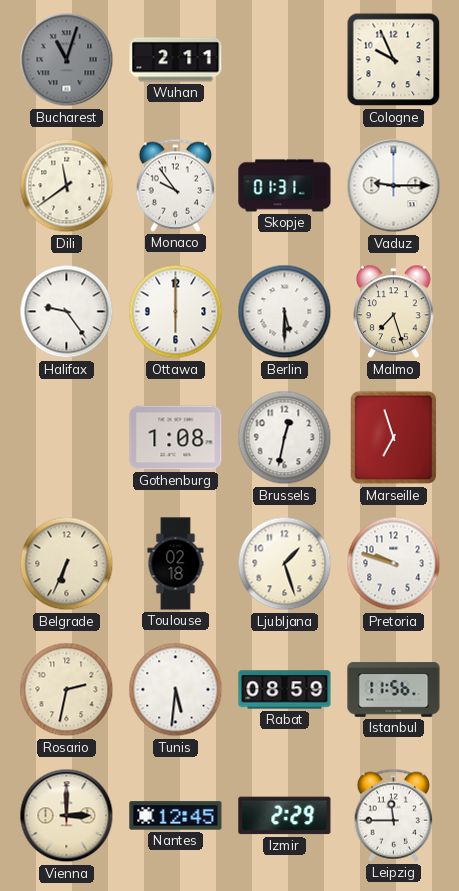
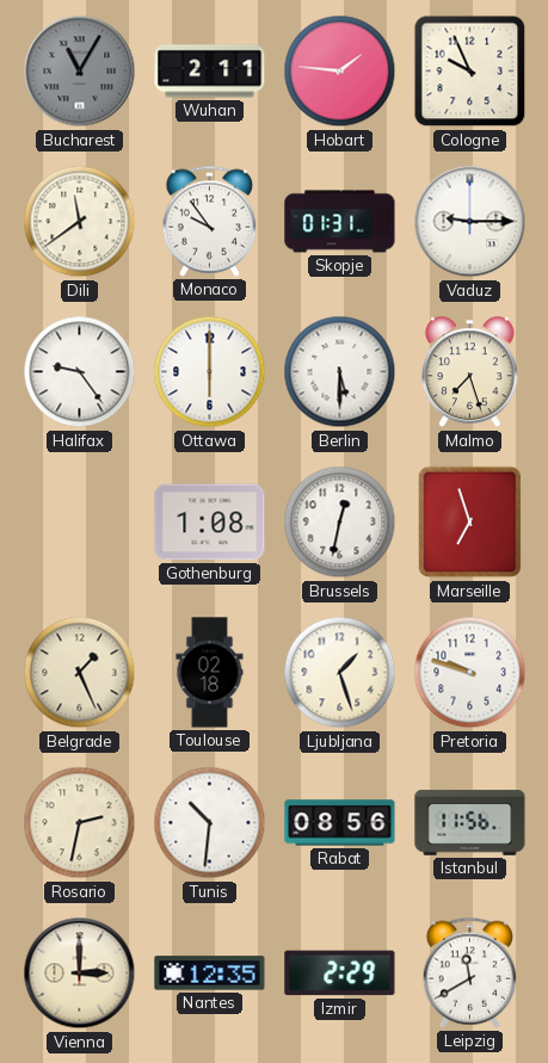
Bucharest: 11:03 -> 11:05
Hobart: none -> 1:46
Belgrade: 6:34 -> 1:26
Tunis: 5:31 -> 10:31
Rabat: 08:59 -> 08:56
Nantes: 12:45 -> 12:35
Leipzig: 11:45 -> 11:40
